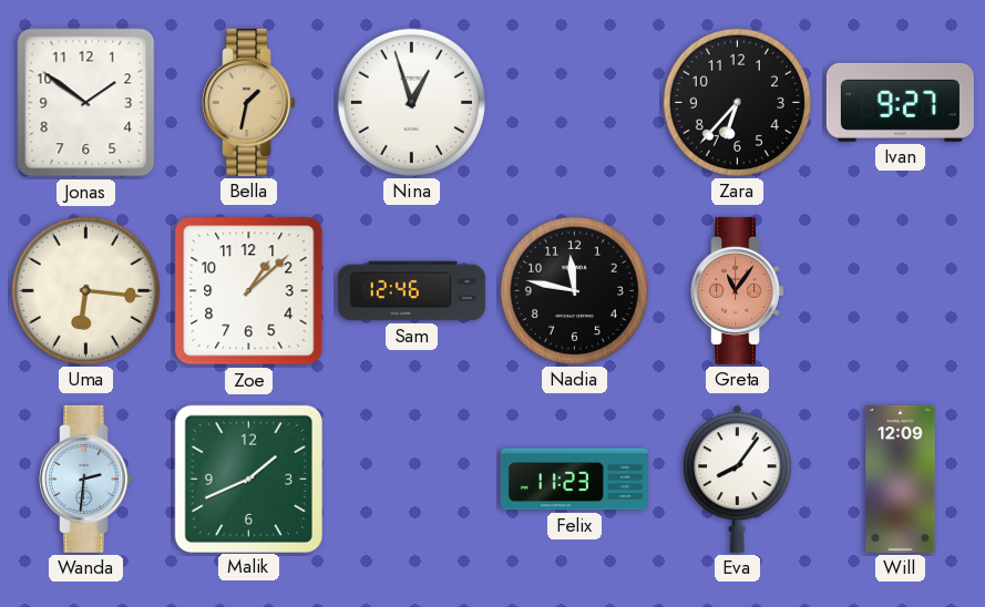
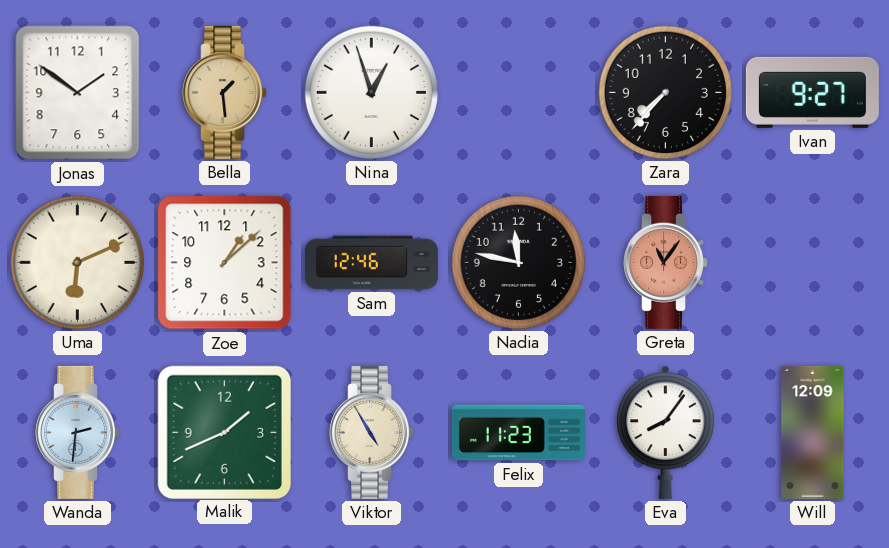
Bella: 1:32 -> 1:29
Zara: 6:37 -> 7:37
Uma: 6:16 -> 6:11
Viktor: none -> 4:55
